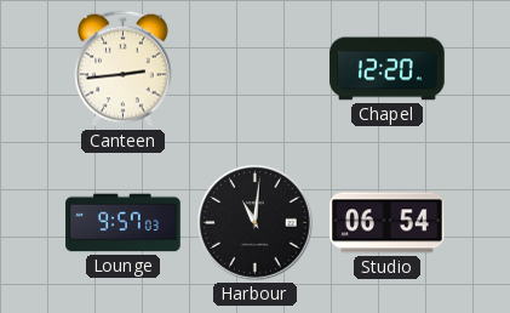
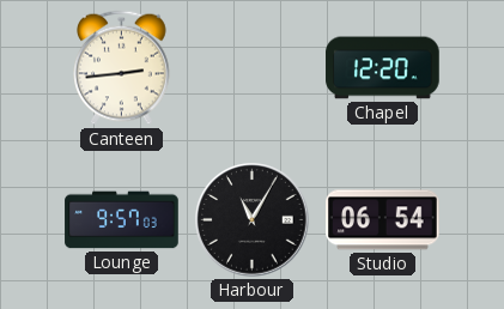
Harbour: 11:01 -> 11:05
